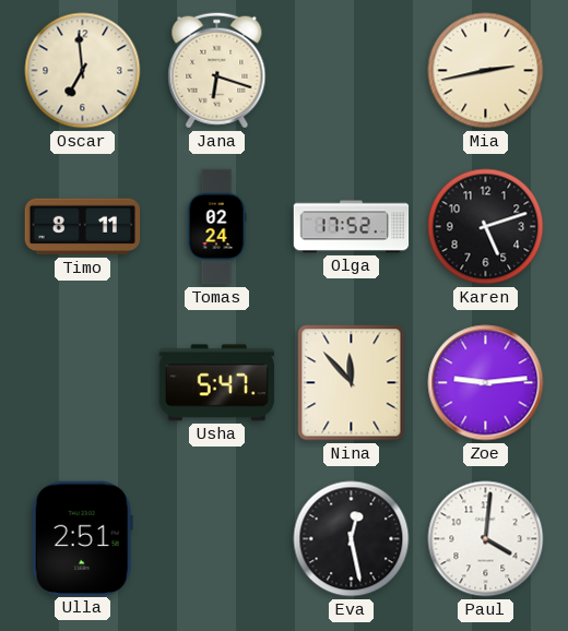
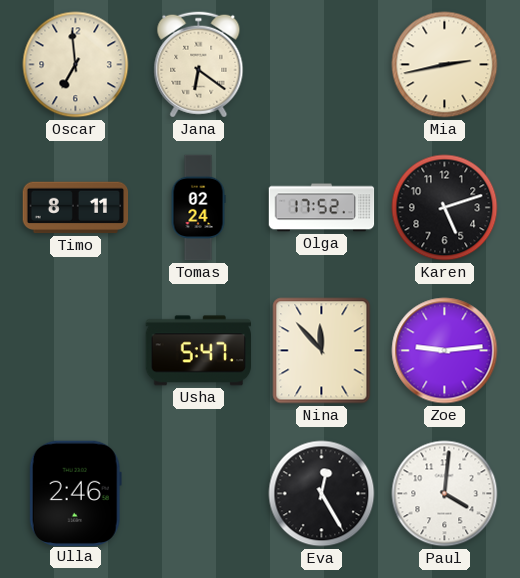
Jana: 6:18 -> 6:21
Ulla: 2:51 -> 2:46
Eva: 12:28 -> 12:25
